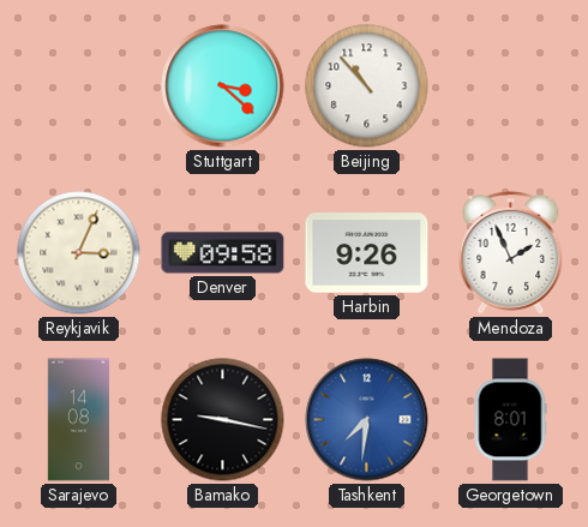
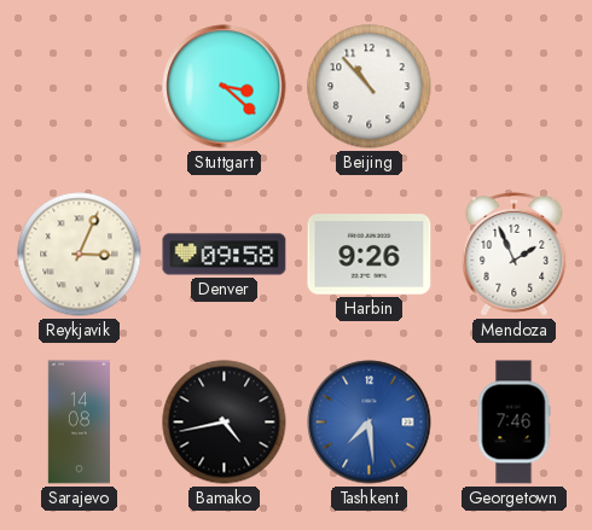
Bamako: 9:17 -> 4:43
Tashkent: 7:31 -> 7:29
Georgetown: 8:01 -> 7:46
